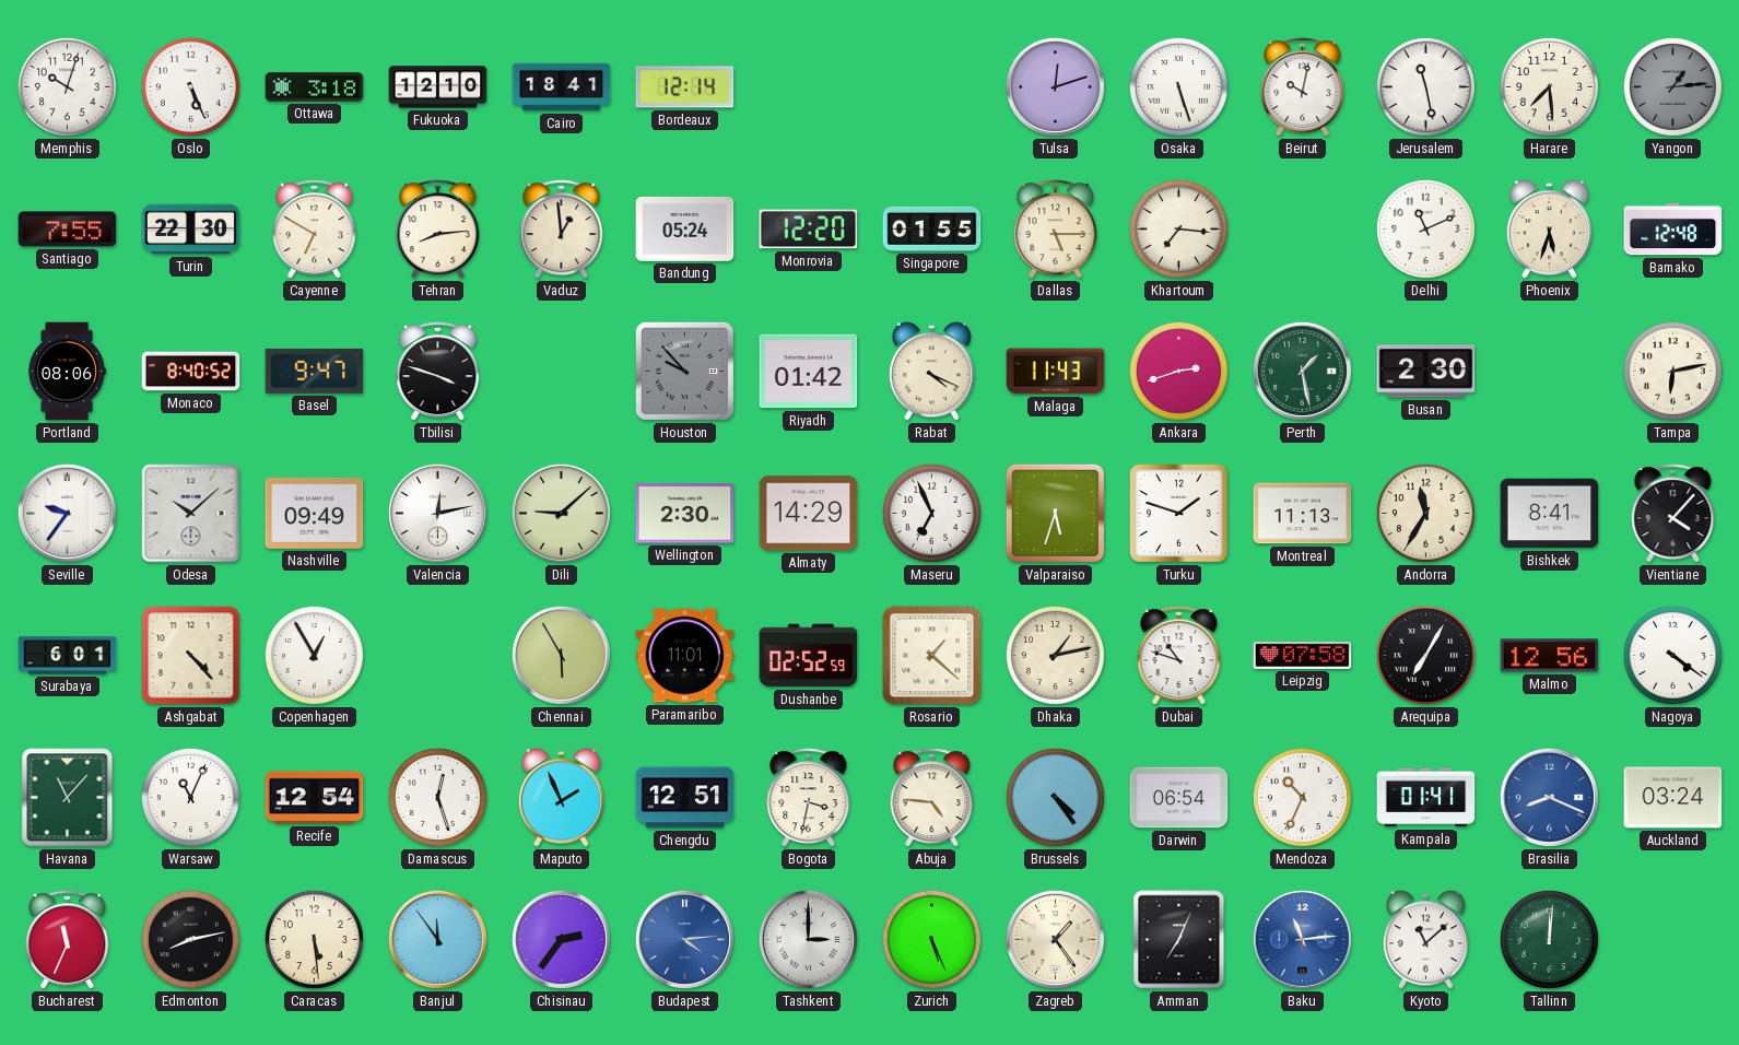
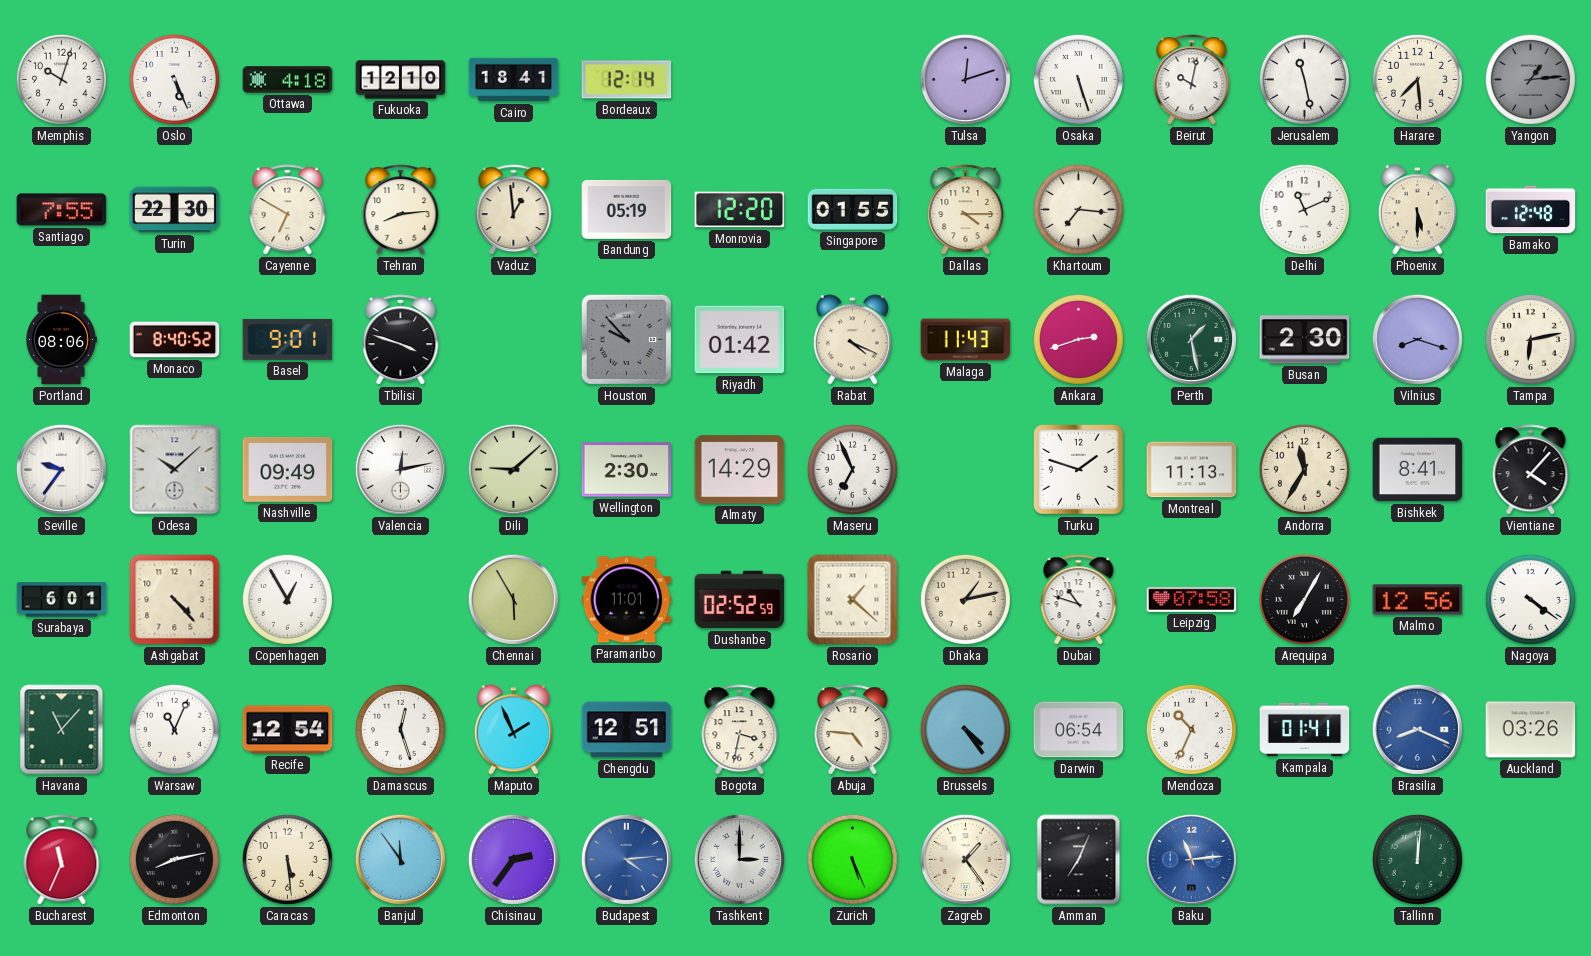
Ottawa: 3:18 -> 4:18
Bandung: 05:24 -> 05:19
Dallas: 5:15 -> 4:15
Phoenix: 5:33 -> 5:30
Basel: 9:47 -> 9:01
Vilnius: none -> 8:18
Valparaiso: 5:33 -> none
Auckland: 03:24 -> 03:26
Kyoto: 11:08 -> none
